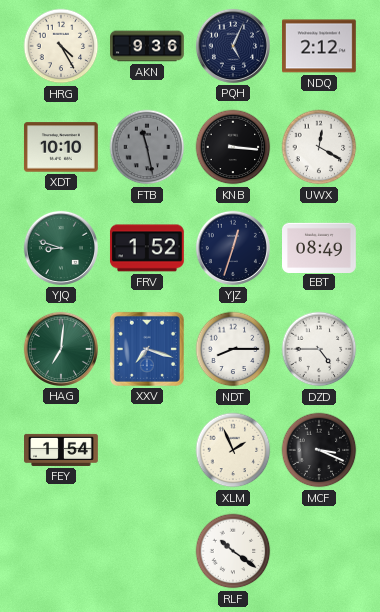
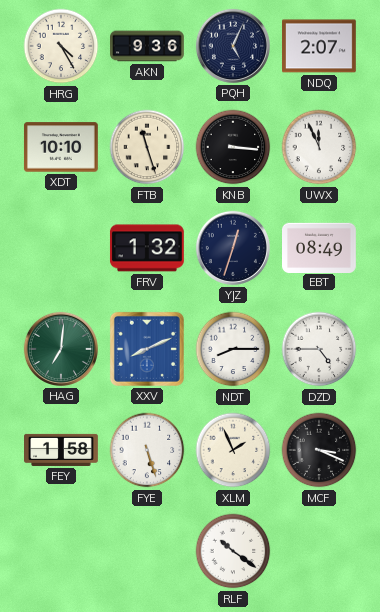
NDQ: 2:12 -> 2:07
FTB: 11:28 -> 11:27
FTB dial: grey -> cream
UWX: 12:20 -> 11:56
YJQ: 8:48 -> none
FRV: 1:52 -> 1:32
XXV: 7:18 -> 8:11
FEY: 1:54 -> 1:58
FYE: none -> 5:27
